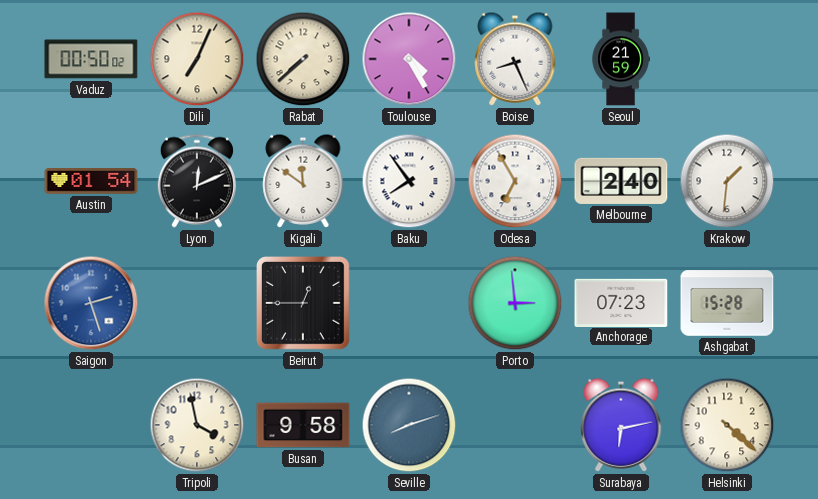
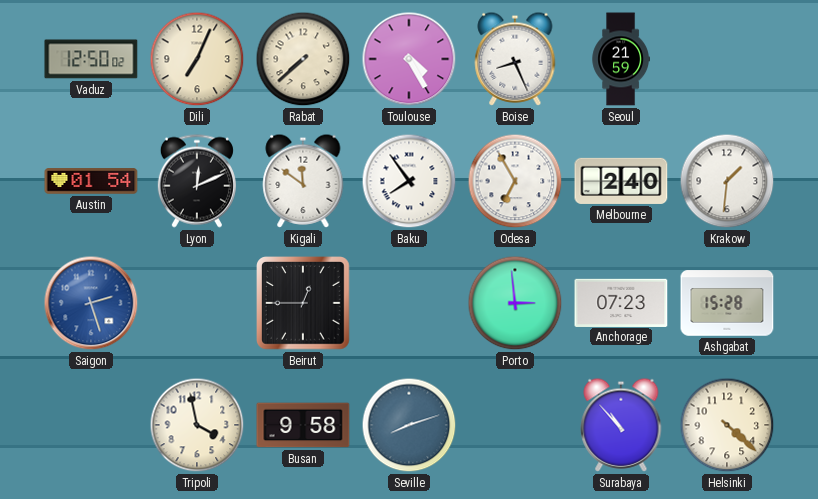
Vaduz: 00:50 -> 12:50
Surabaya: 6:13 -> 10:53
